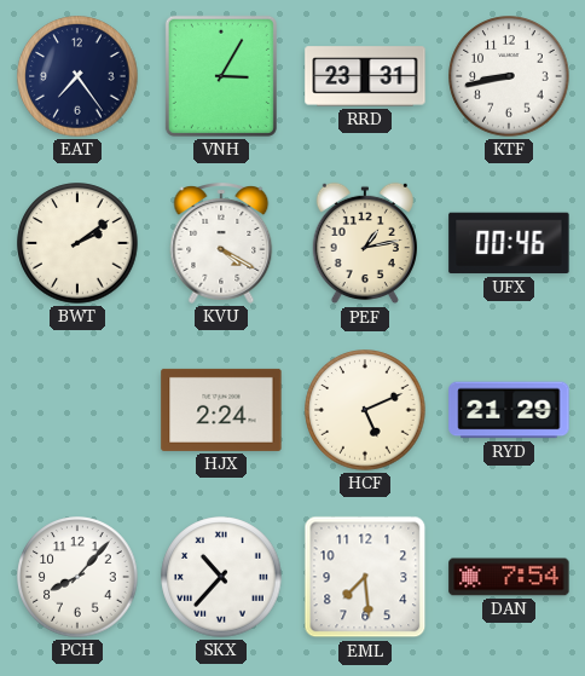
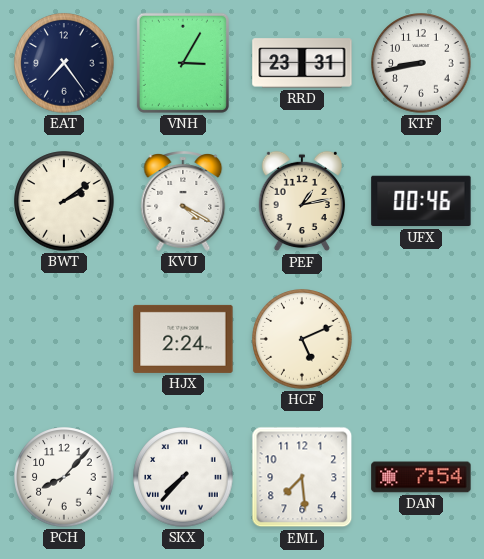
RYD: 21:29 -> none
SKX: 10:37 -> 7:37
